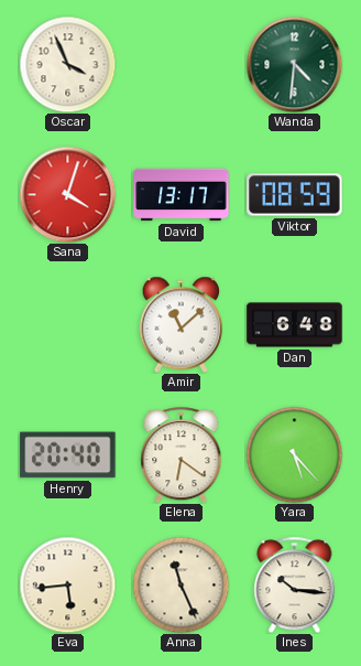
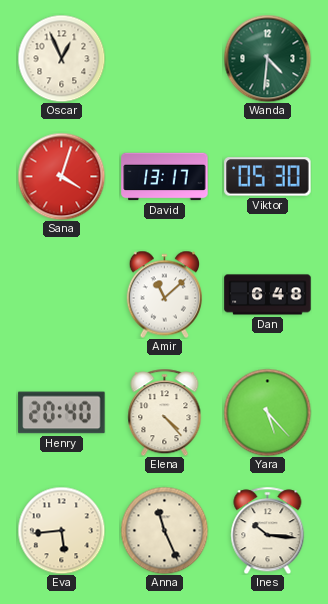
Oscar: 3:56 -> 12:56
Viktor: 08:59 -> 05:30
Elena: 6:21 -> 4:23
